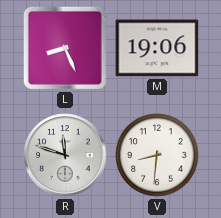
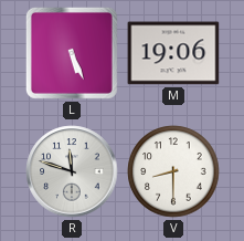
L: 8:26 -> 5:26
V: 8:31 -> 8:30
